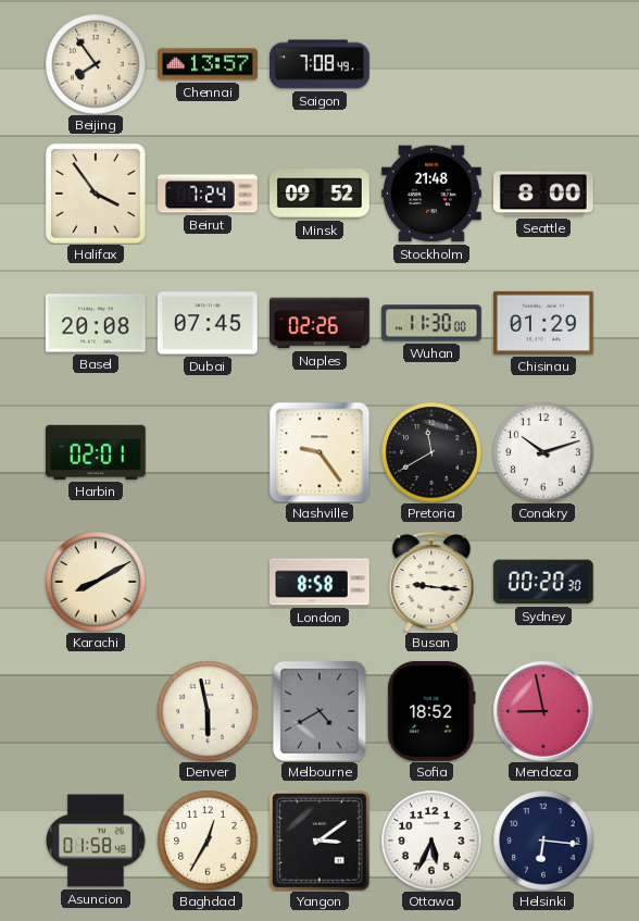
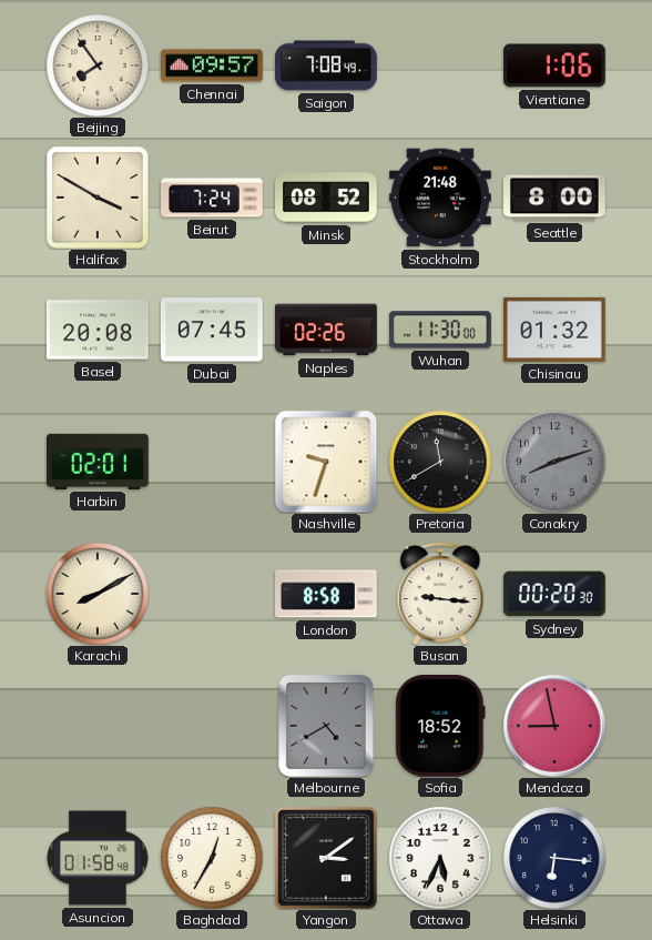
Chennai: 13:57 -> 09:57
Vientiane: none -> 1:06
Halifax: 3:54 -> 3:50
Minsk: 09:52 -> 08:52
Chisinau: 01:29 -> 01:32
Nashville: 9:24 -> 9:33
Conakry: 10:12 -> 8:12
Conakry dial: white -> grey
Denver: 5:58 -> none
